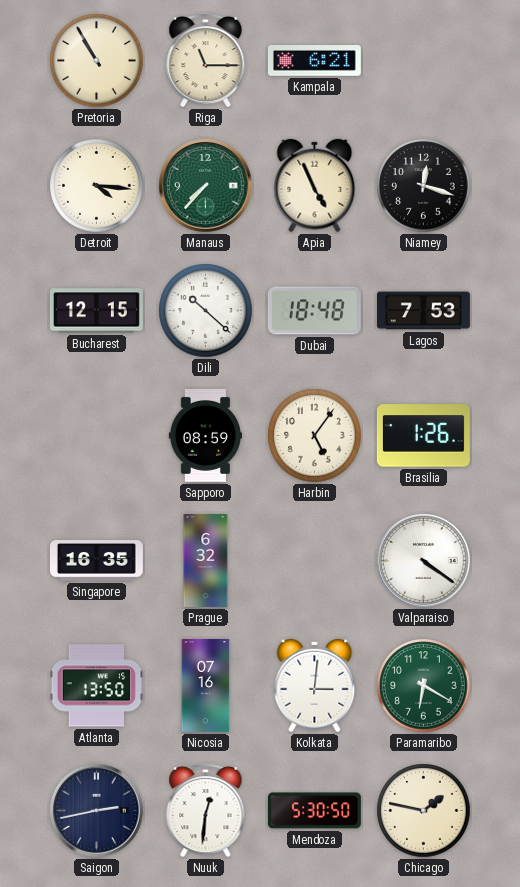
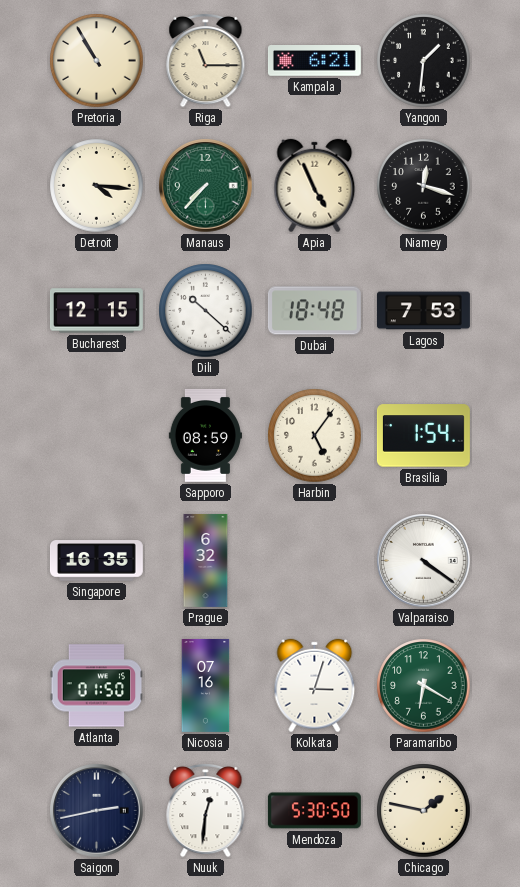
Yangon: none -> 1:31
Brasilia: 1:26 -> 1:54
Atlanta: 13:50 -> 01:50
Kolkata: 3:01 -> 3:03
